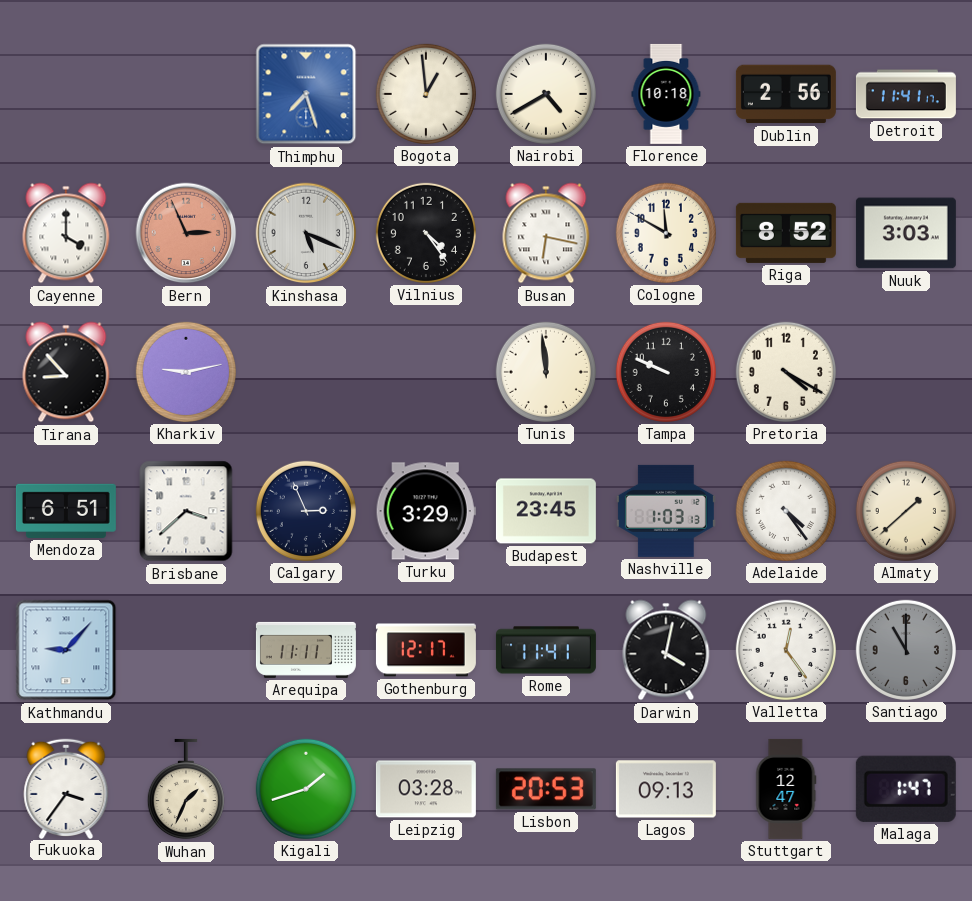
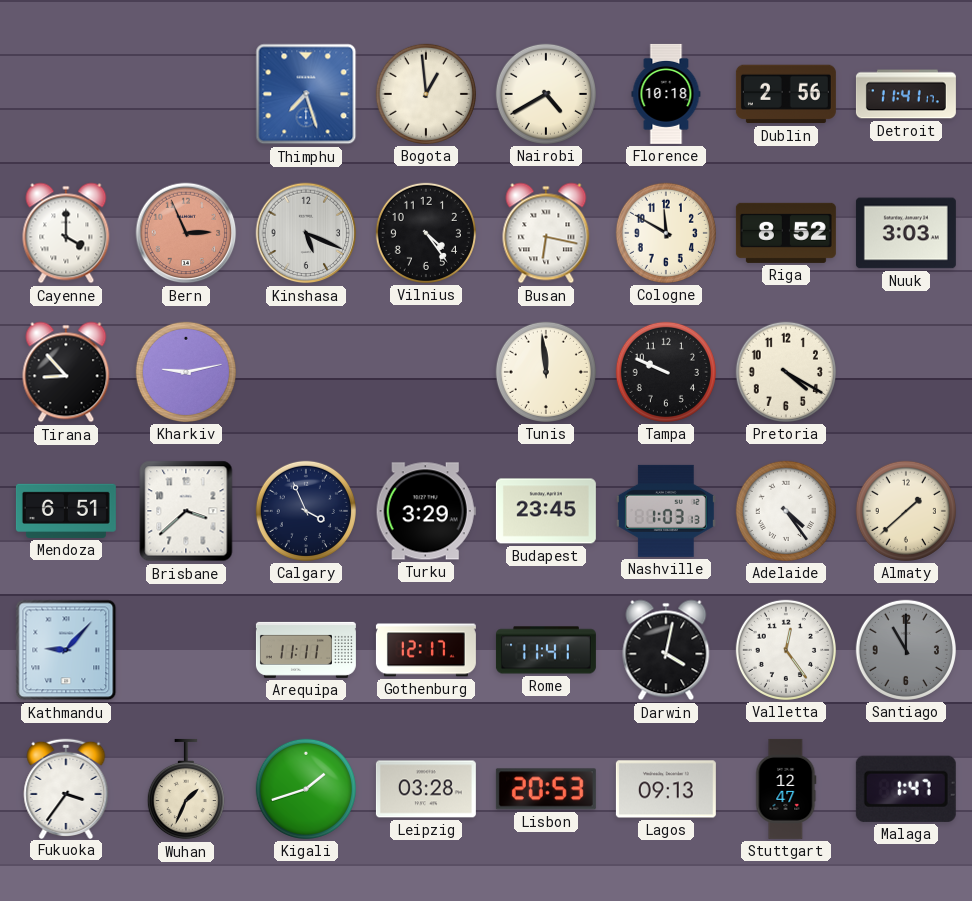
Calgary: 2:56 -> 3:56
